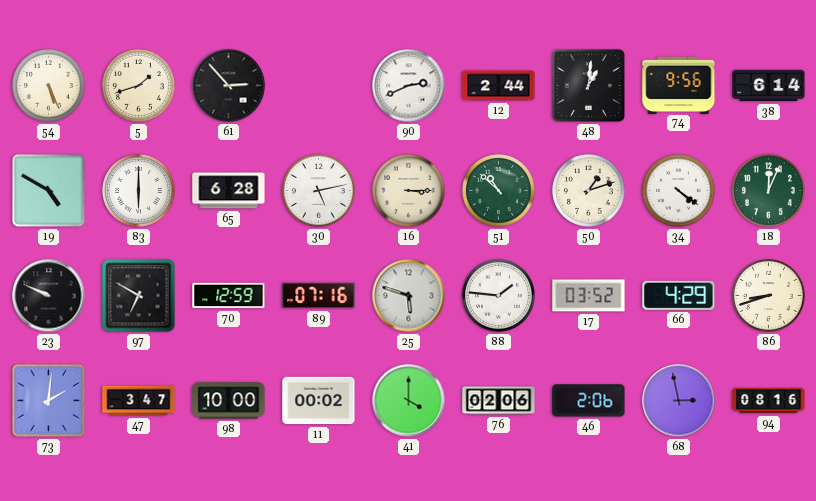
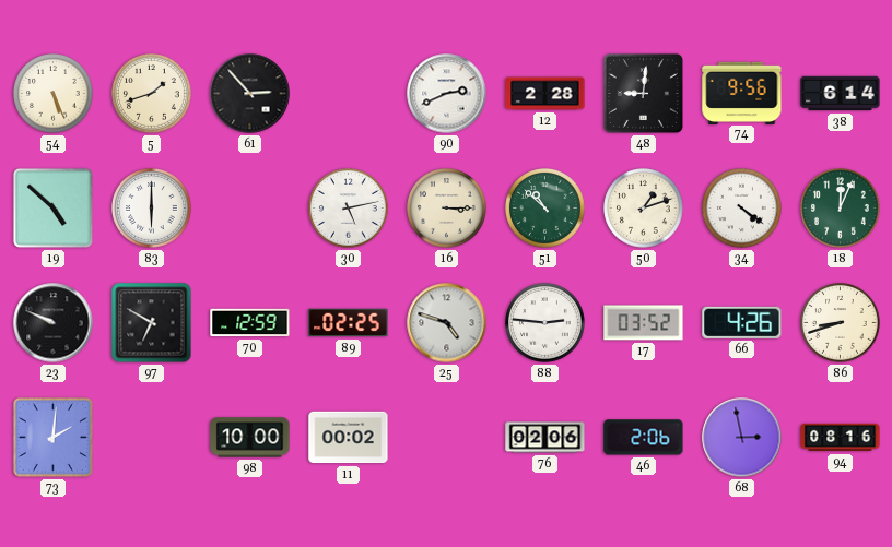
12: 2:44 -> 2:28
48: 1:01 -> 9:01
19: 4:50 -> 4:52
65: 6:28 -> none
89: 07:16 -> 02:25
25: 5:48 -> 4:48
88: 1:46 -> 2:46
66: 4:29 -> 4:26
47: 3:47 -> none
41: 4:00 -> none
